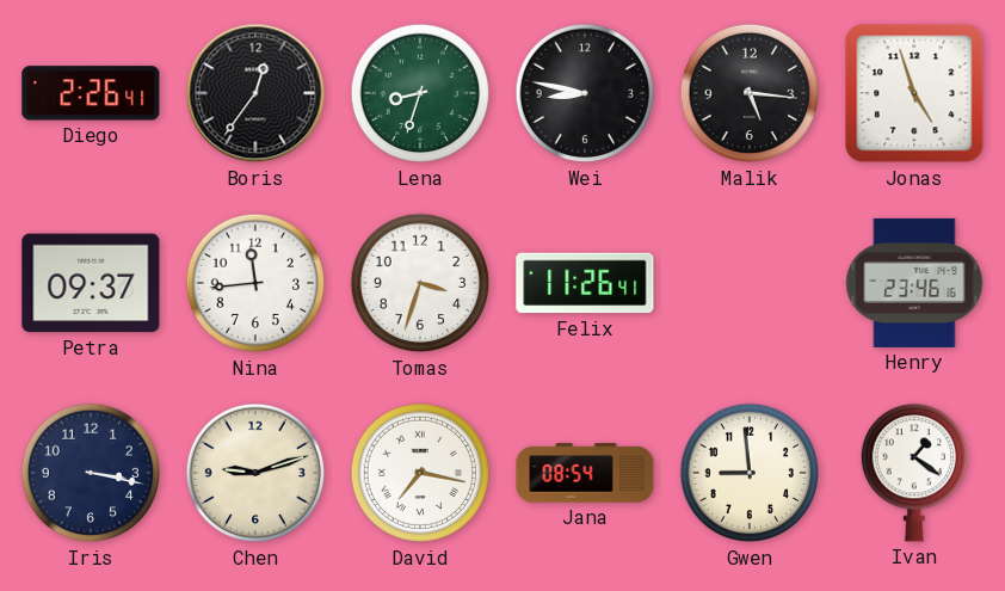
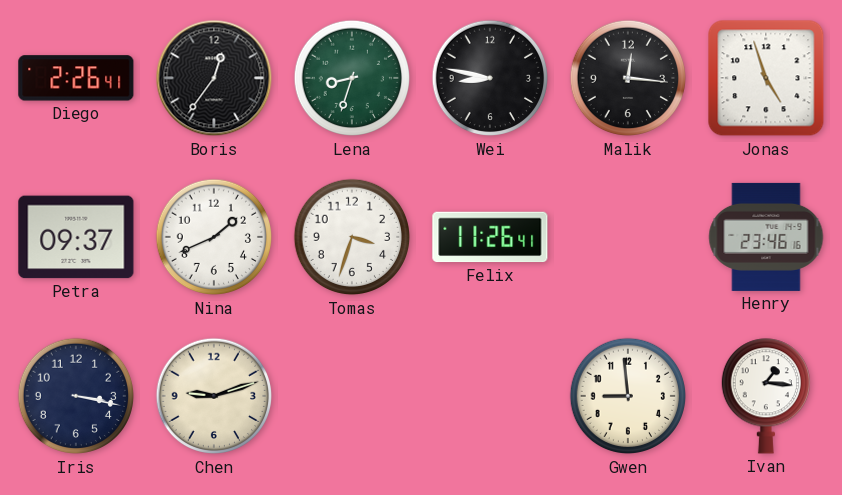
Malik: 5:16 -> 12:16
Nina: 11:44 -> 1:41
David: 7:17 -> none
Jana: 08:54 -> none
Ivan: 1:21 -> 1:16
